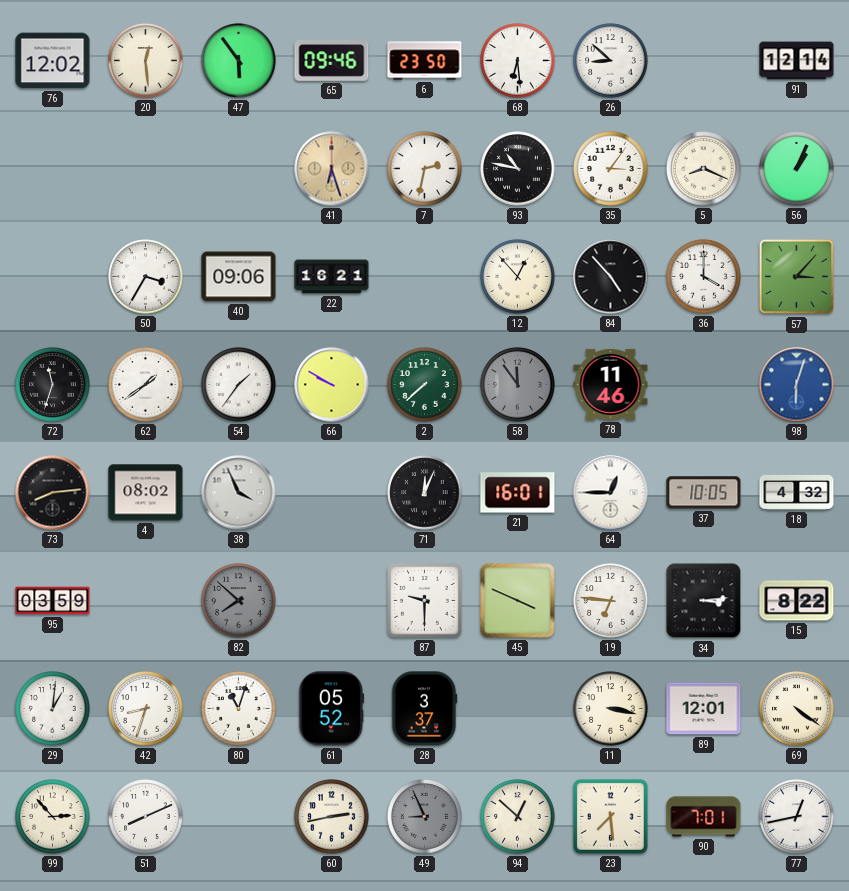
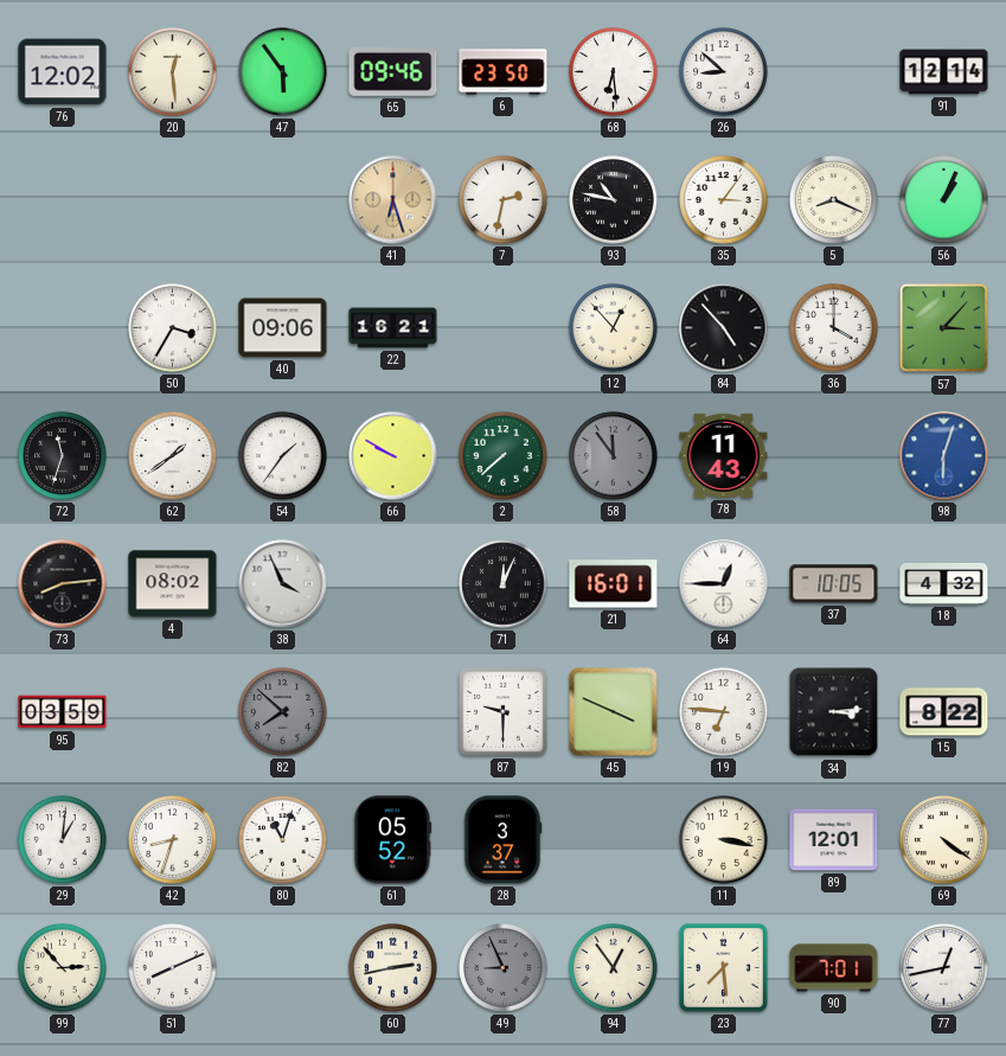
78: 11:46 -> 11:43
94: 12:52 -> 12:54
